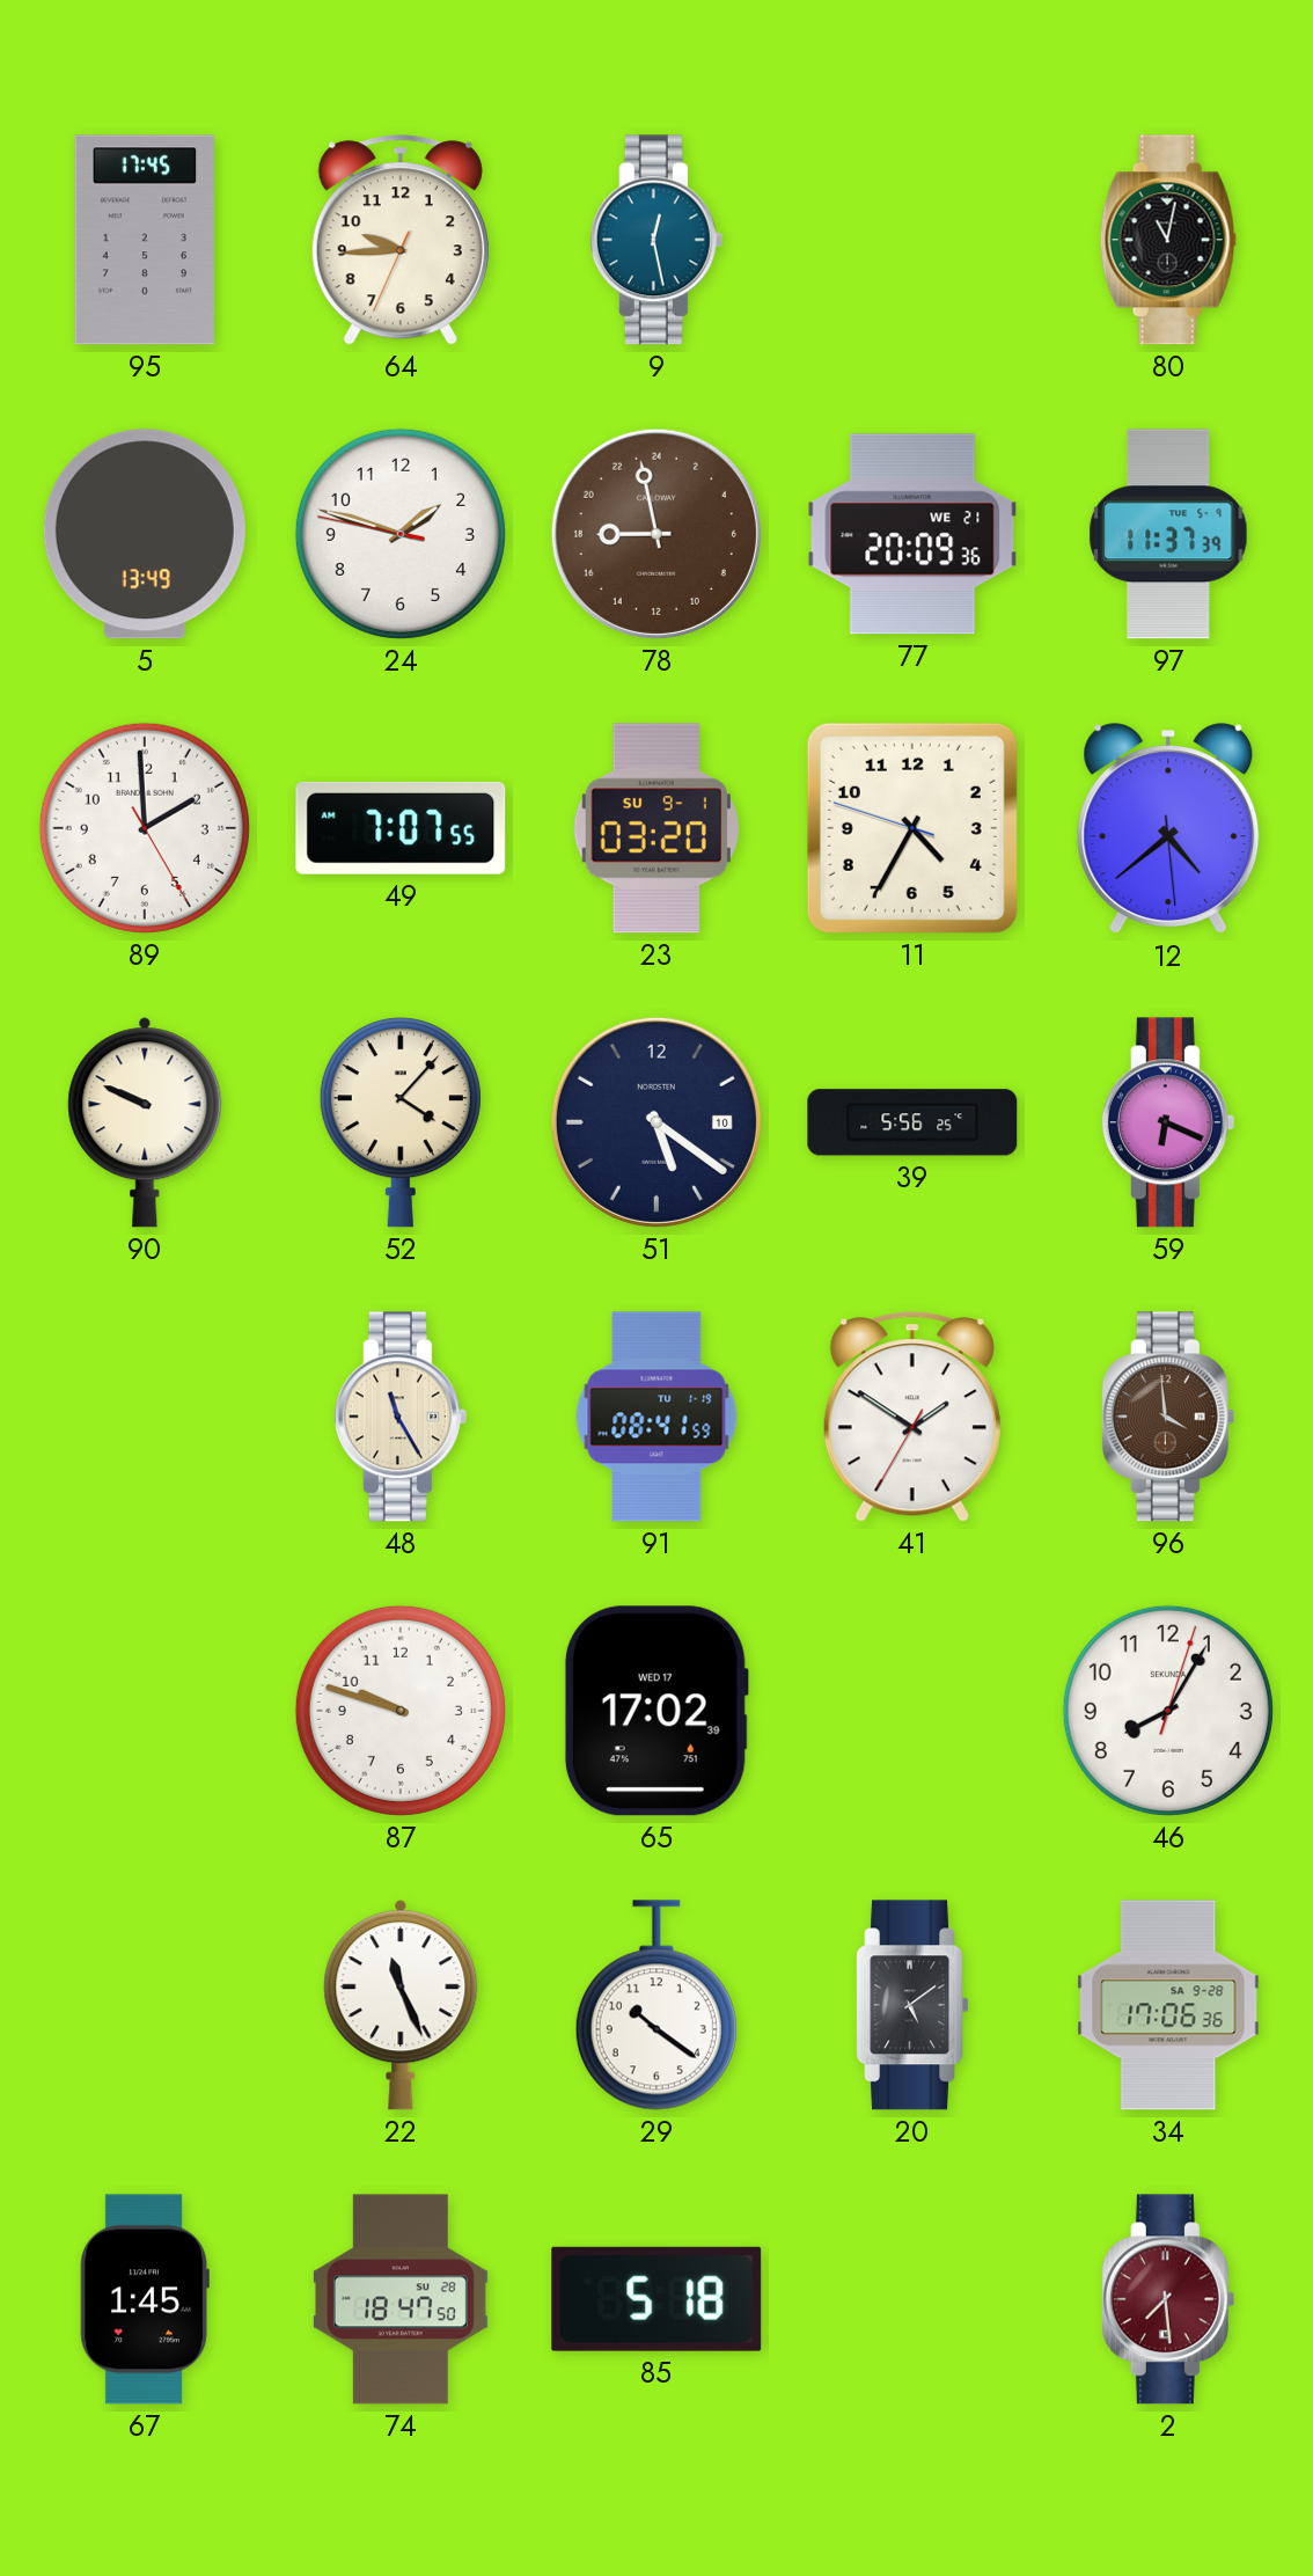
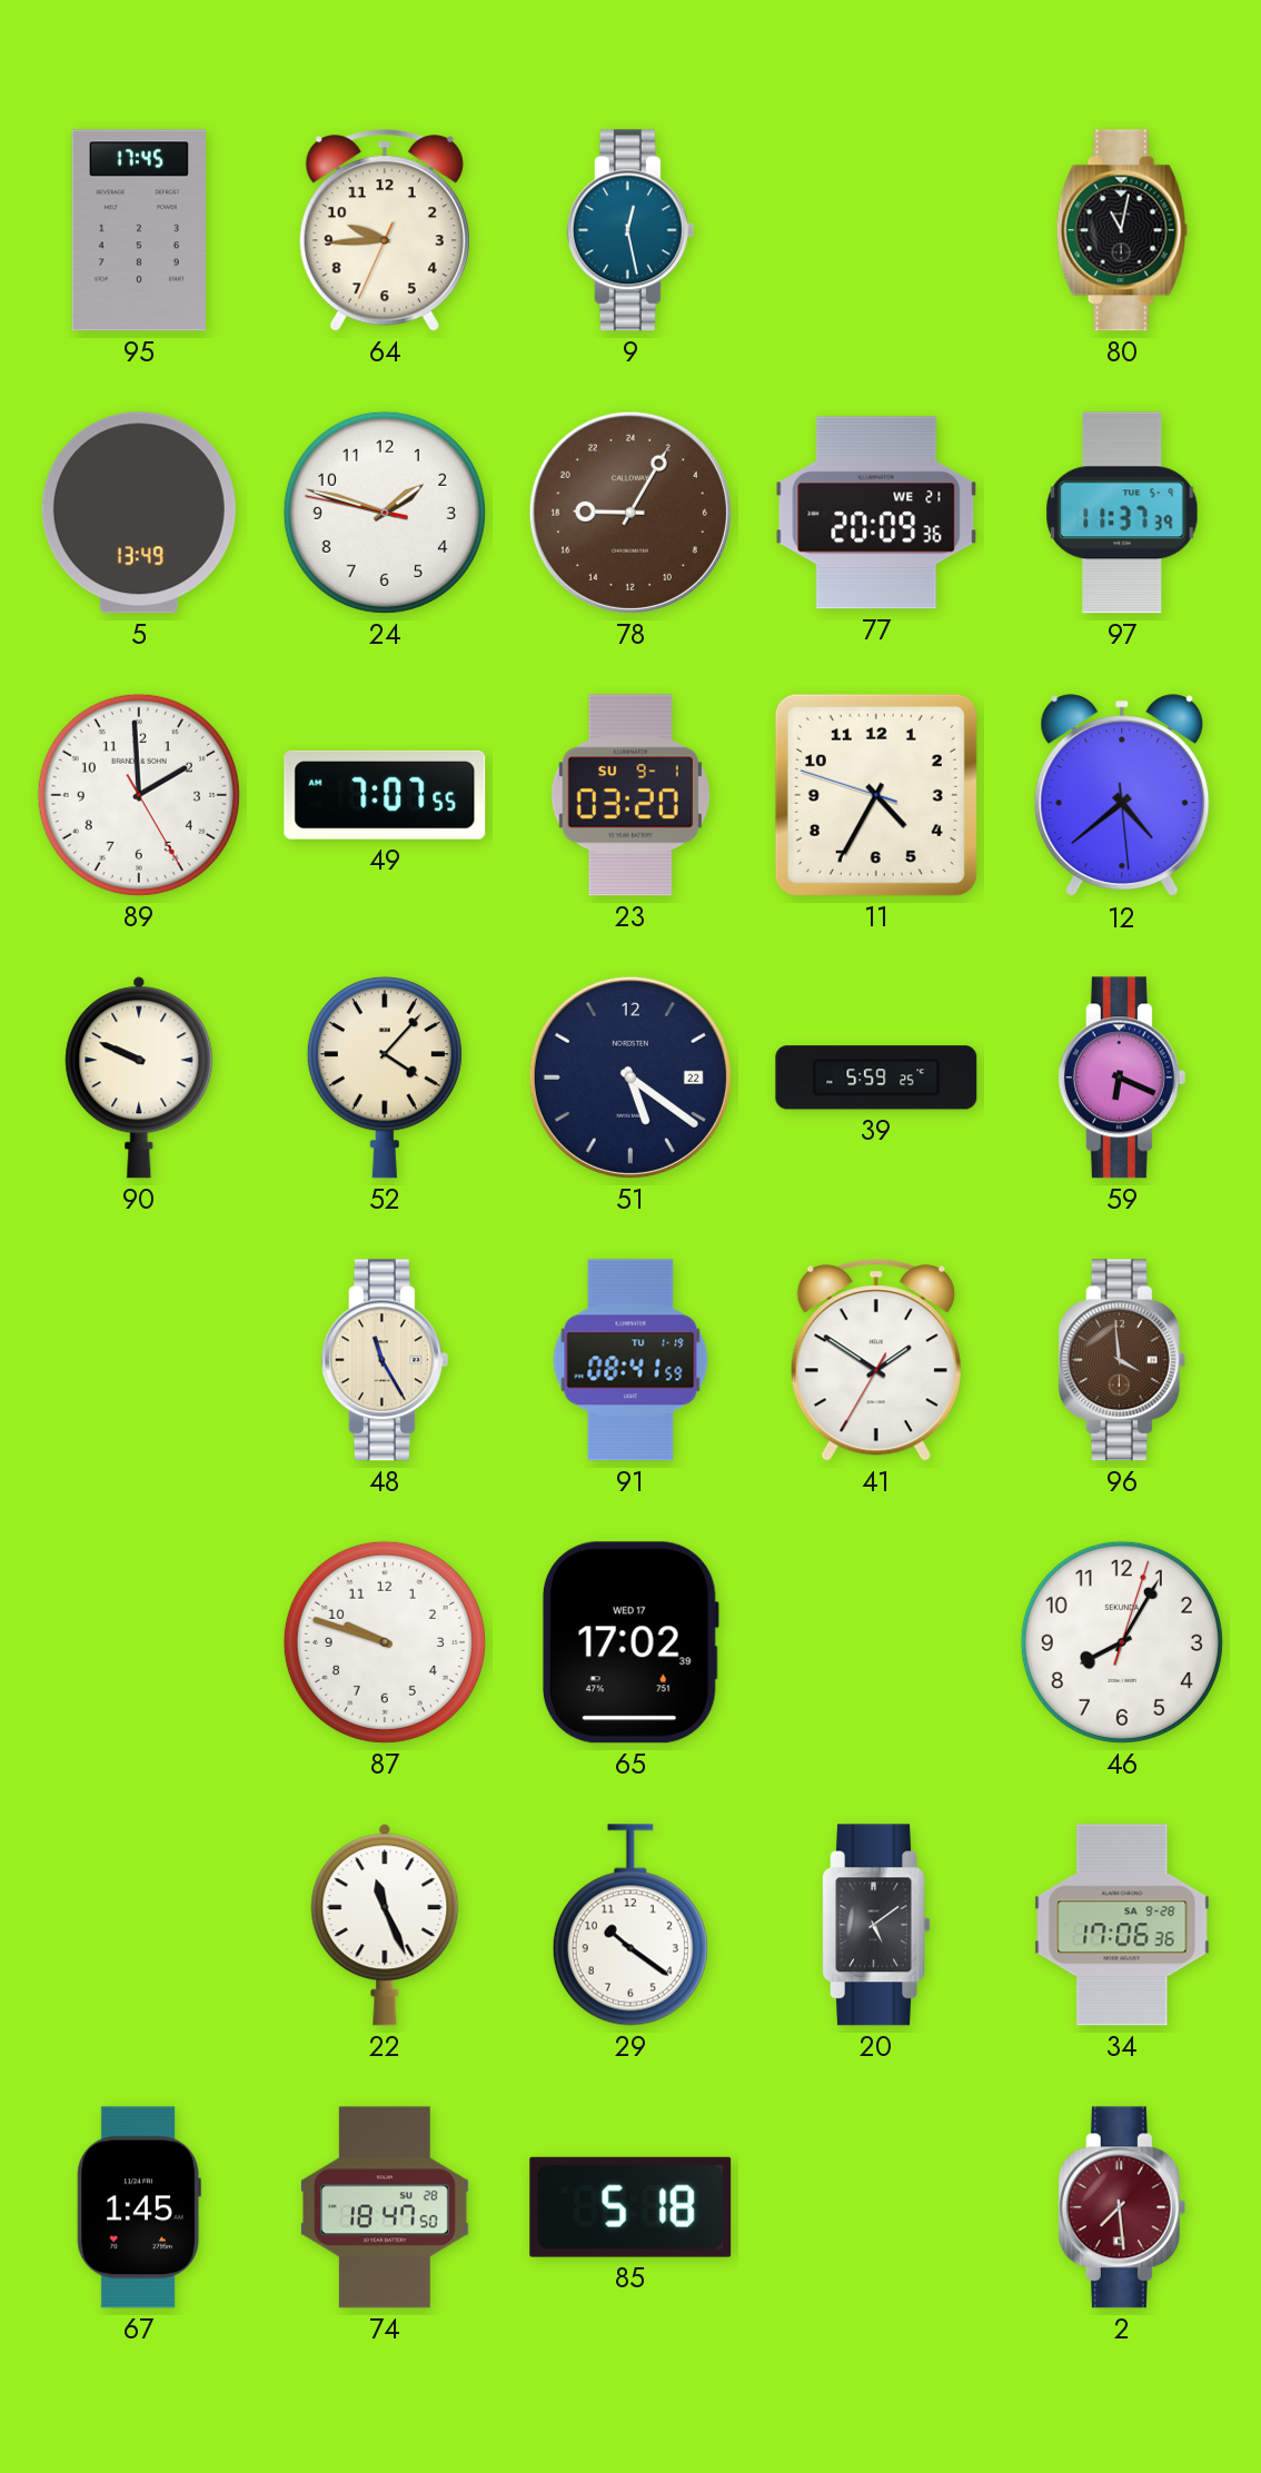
78: 17:58 -> 18:05
51 date: 10 -> 22
39: 5:56 -> 5:59
